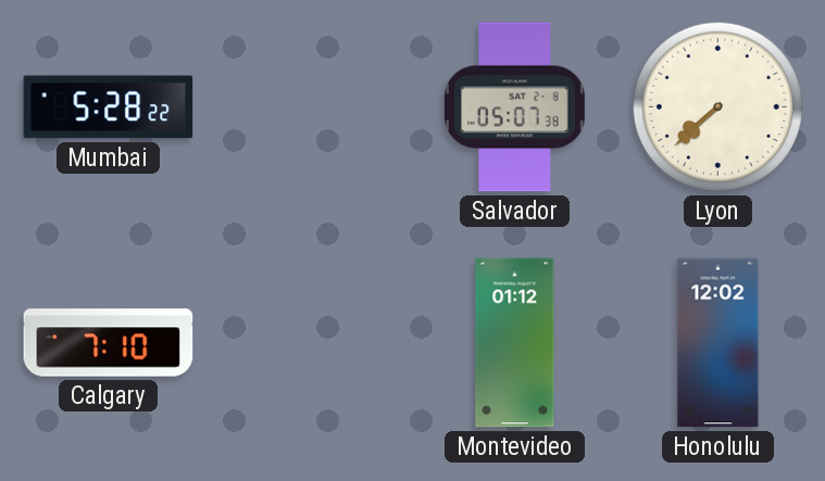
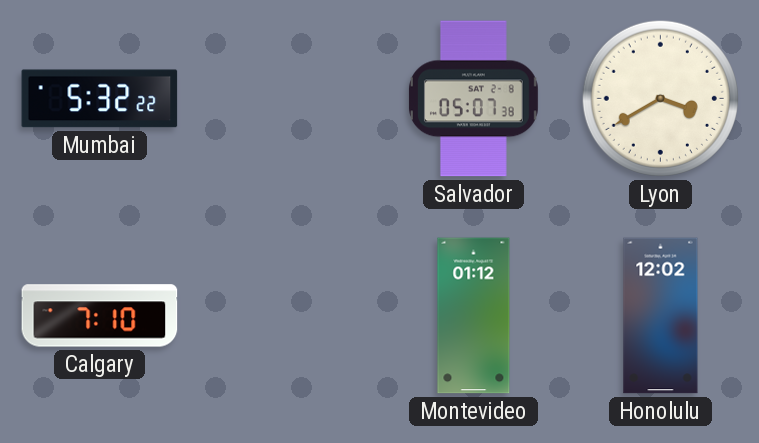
Mumbai: 5:28 -> 5:32
Lyon: 7:38 -> 3:40
